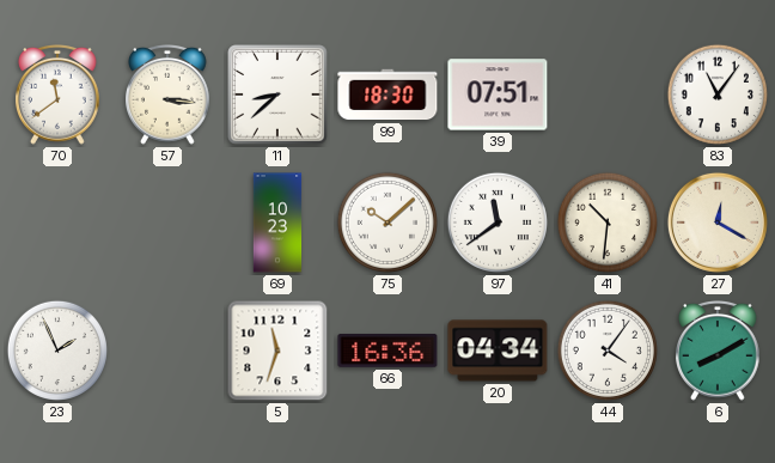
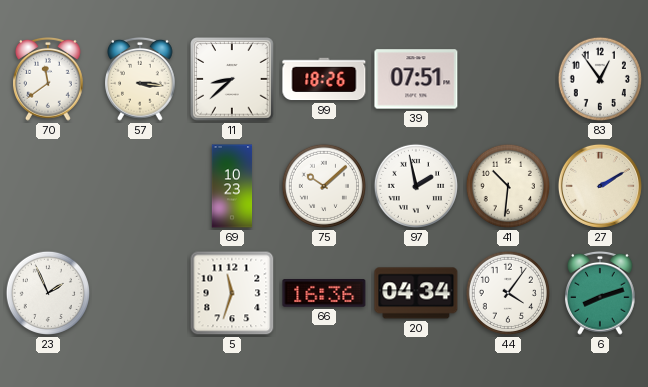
99: 18:30 -> 18:26
83: 11:06 -> 12:54
97: 11:39 -> 1:58
27: 12:20 -> 2:10
6: 8:10 -> 8:12
